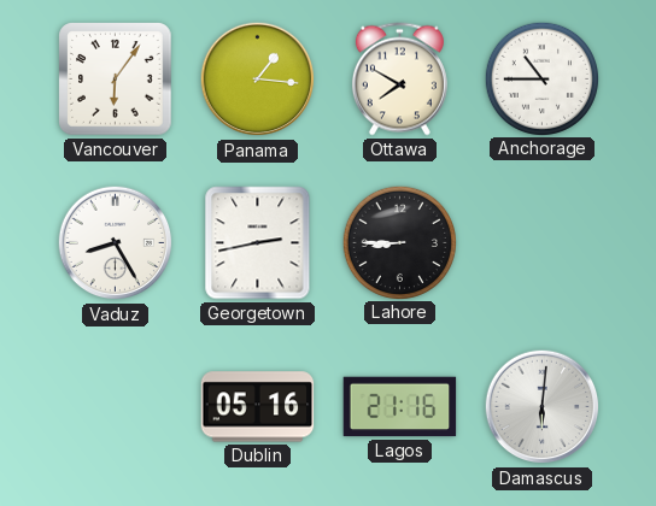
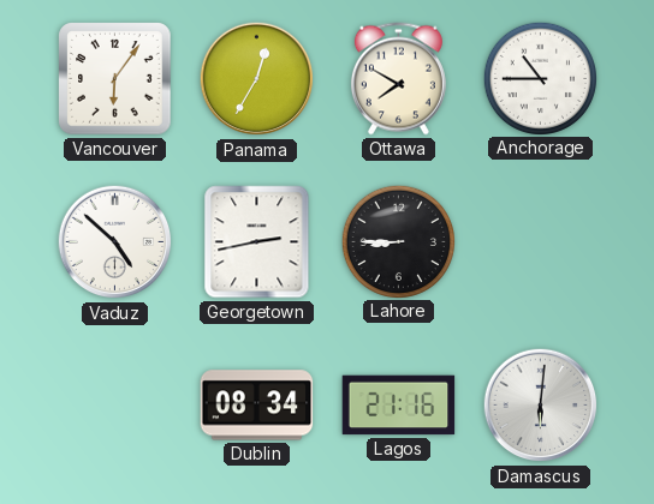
Panama: 1:16 -> 12:35
Vaduz: 8:25 -> 4:52
Dublin: 05:16 -> 08:34
